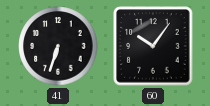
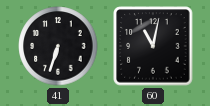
60: 10:06 -> 11:02
